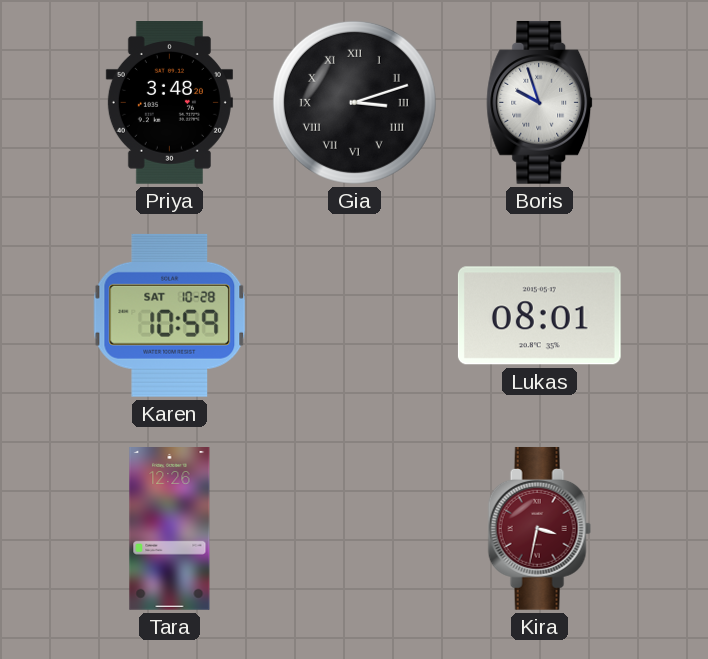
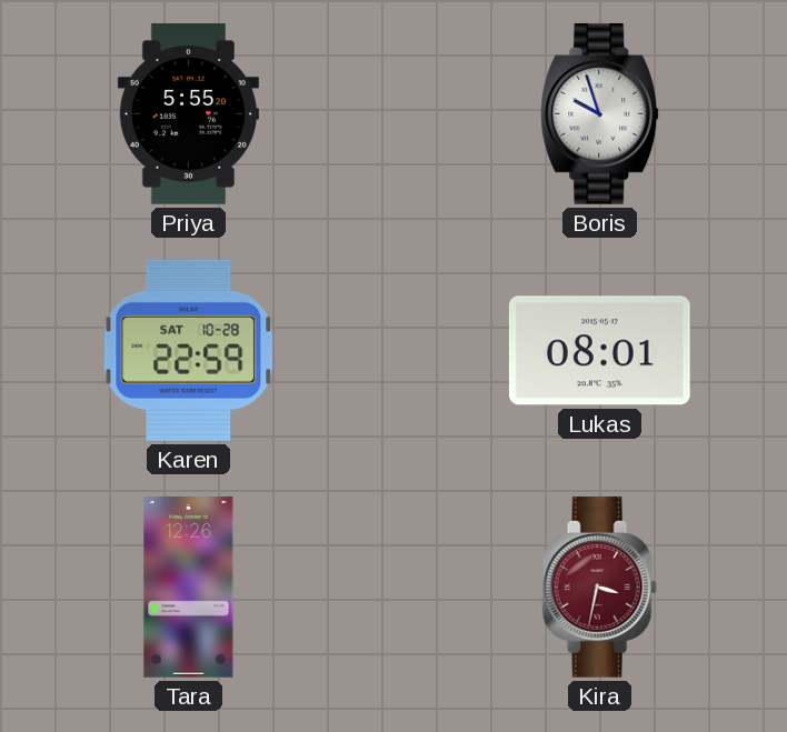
Priya: 3:48 -> 5:55
Gia: 3:12 -> none
Karen: 10:59 -> 22:59
